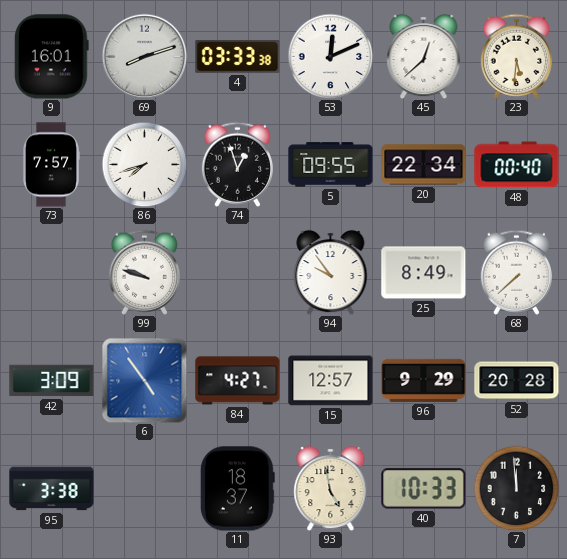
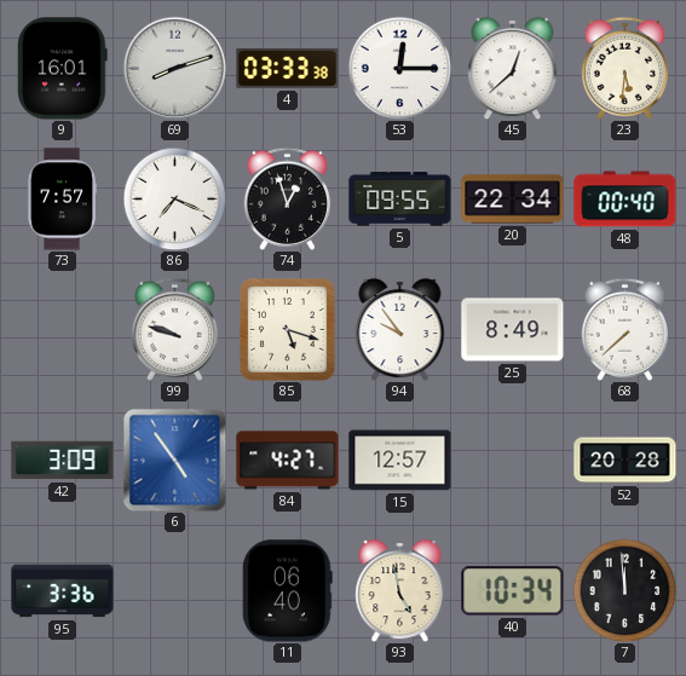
53: 12:11 -> 12:15
86: 7:42 -> 7:19
85: none -> 5:18
96: 9:29 -> none
95: 3:38 -> 3:36
11: 18:37 -> 06:40
40: 10:33 -> 10:34
